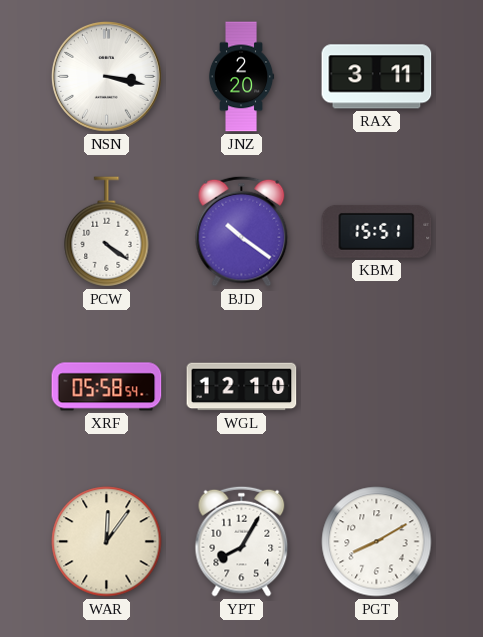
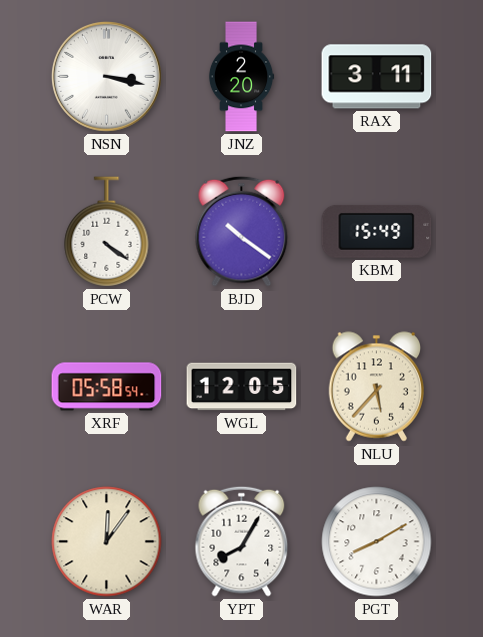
KBM: 15:51 -> 15:49
WGL: 12:10 -> 12:05
NLU: none -> 5:37
